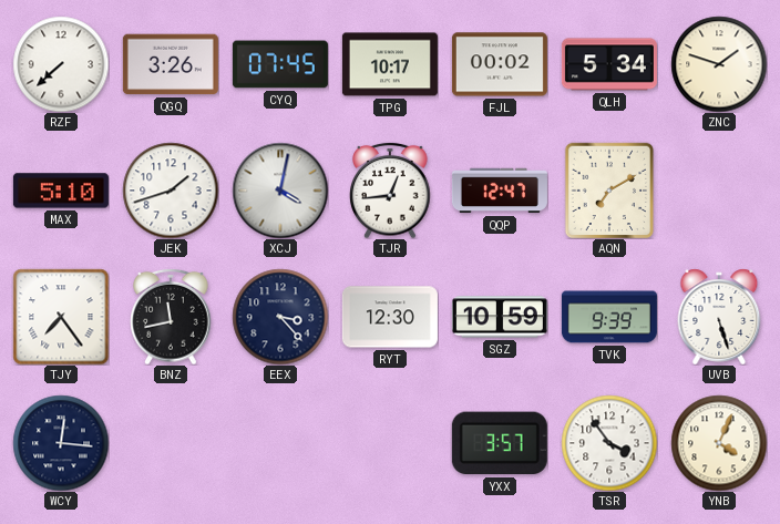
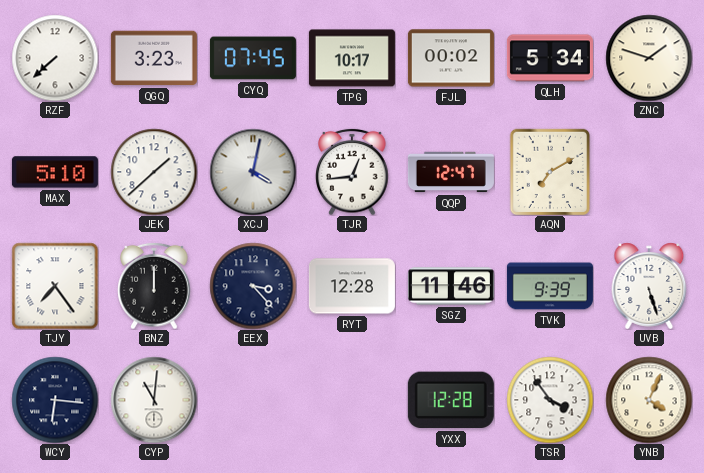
QGQ: 3:26 -> 3:23
JEK: 1:42 -> 1:38
BNZ: 11:43 -> 12:00
RYT: 12:30 -> 12:28
SGZ: 10:59 -> 11:46
WCY: 12:16 -> 6:16
CYP: none -> 11:01
YXX: 3:57 -> 12:28
